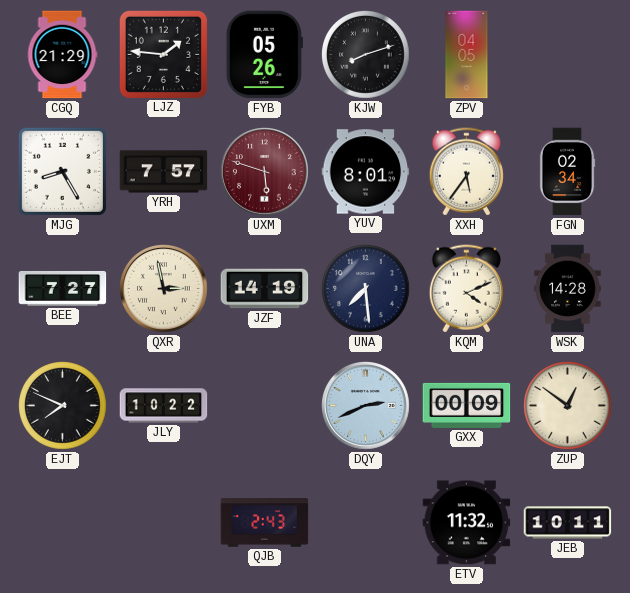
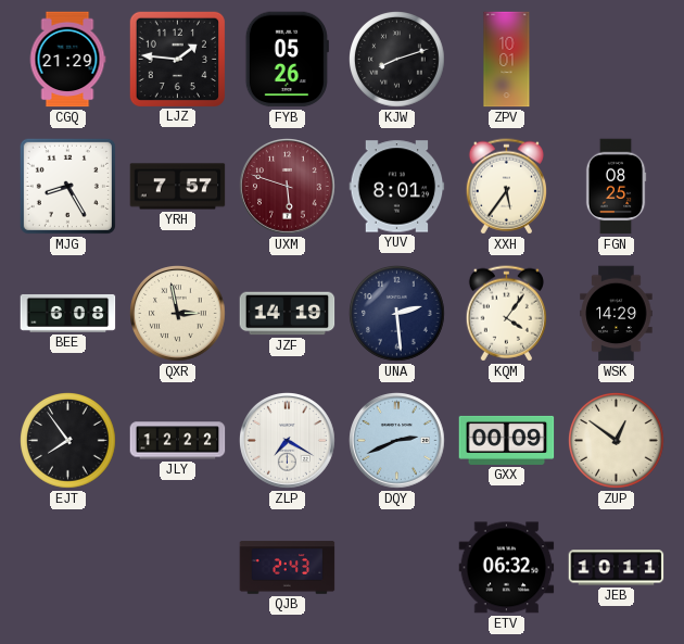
ZPV: 04:05 -> 10:01
FGN: 02:34 -> 08:25
BEE: 7:27 -> 6:08
UNA: 7:29 -> 2:29
KQM: 4:11 -> 4:06
WSK: 14:28 -> 14:29
EJT: 7:49 -> 7:54
JLY: 10:22 -> 12:22
ZLP: none -> 7:20
ETV: 11:32 -> 06:32
